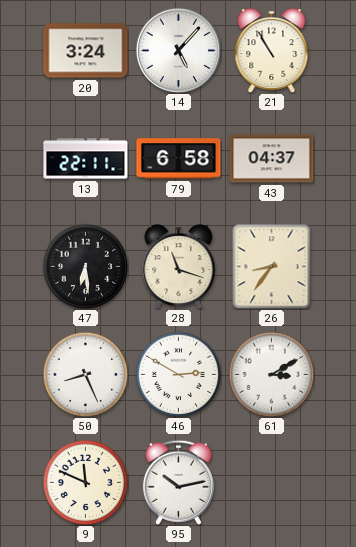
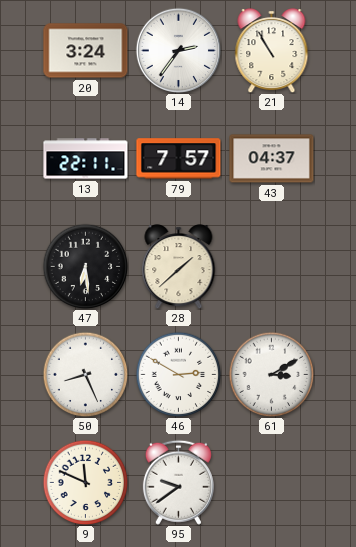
14: 5:07 -> 2:36
79: 6:58 -> 7:57
28: 11:18 -> 1:38
26: 8:36 -> none
95: 10:13 -> 9:39
